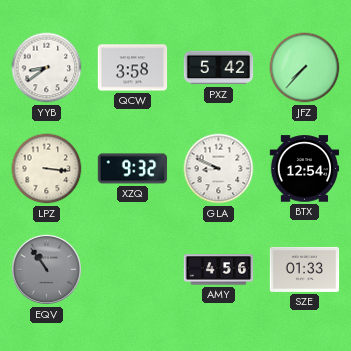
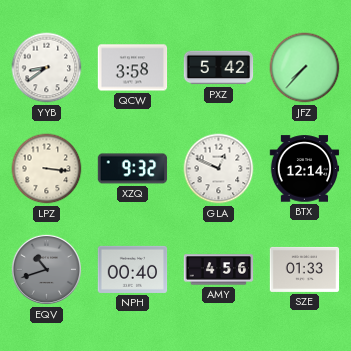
GLA: 8:49 -> 12:49
BTX: 12:54 -> 12:14
EQV: 10:54 -> 10:42
NPH: none -> 00:40
